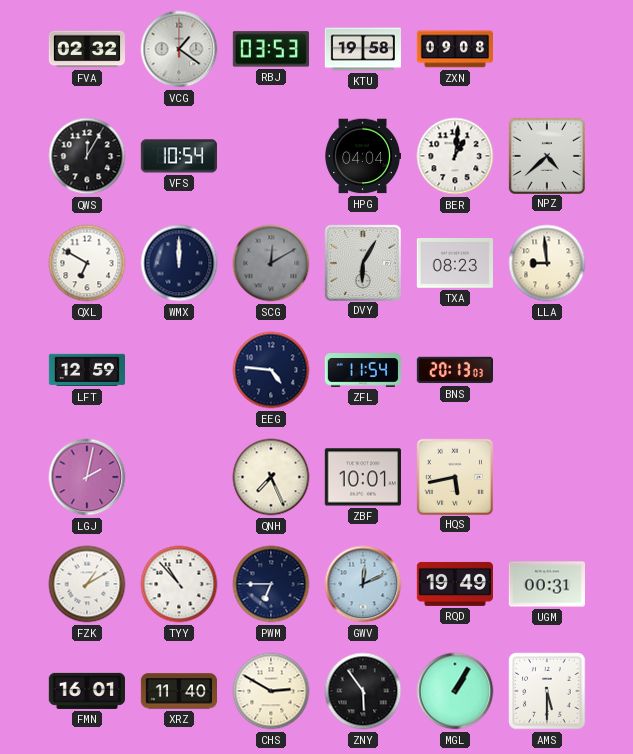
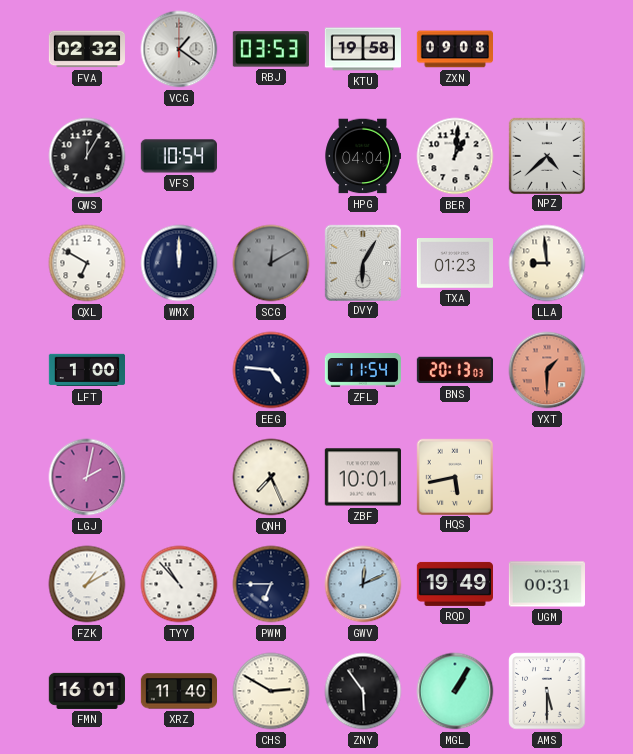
TXA: 08:23 -> 01:23
LFT: 12:59 -> 1:00
YXT: none -> 1:30
